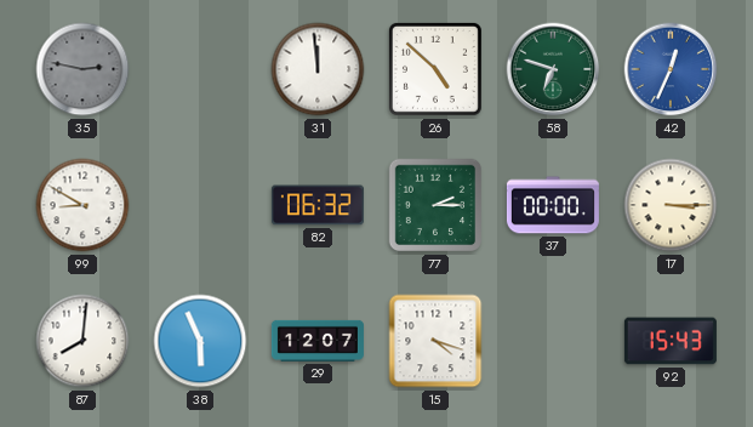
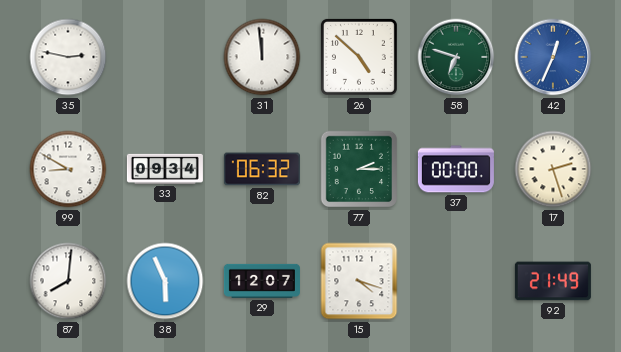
35 dial: grey -> white
33: none -> 09:34
17: 3:15 -> 2:27
92: 15:43 -> 21:49
